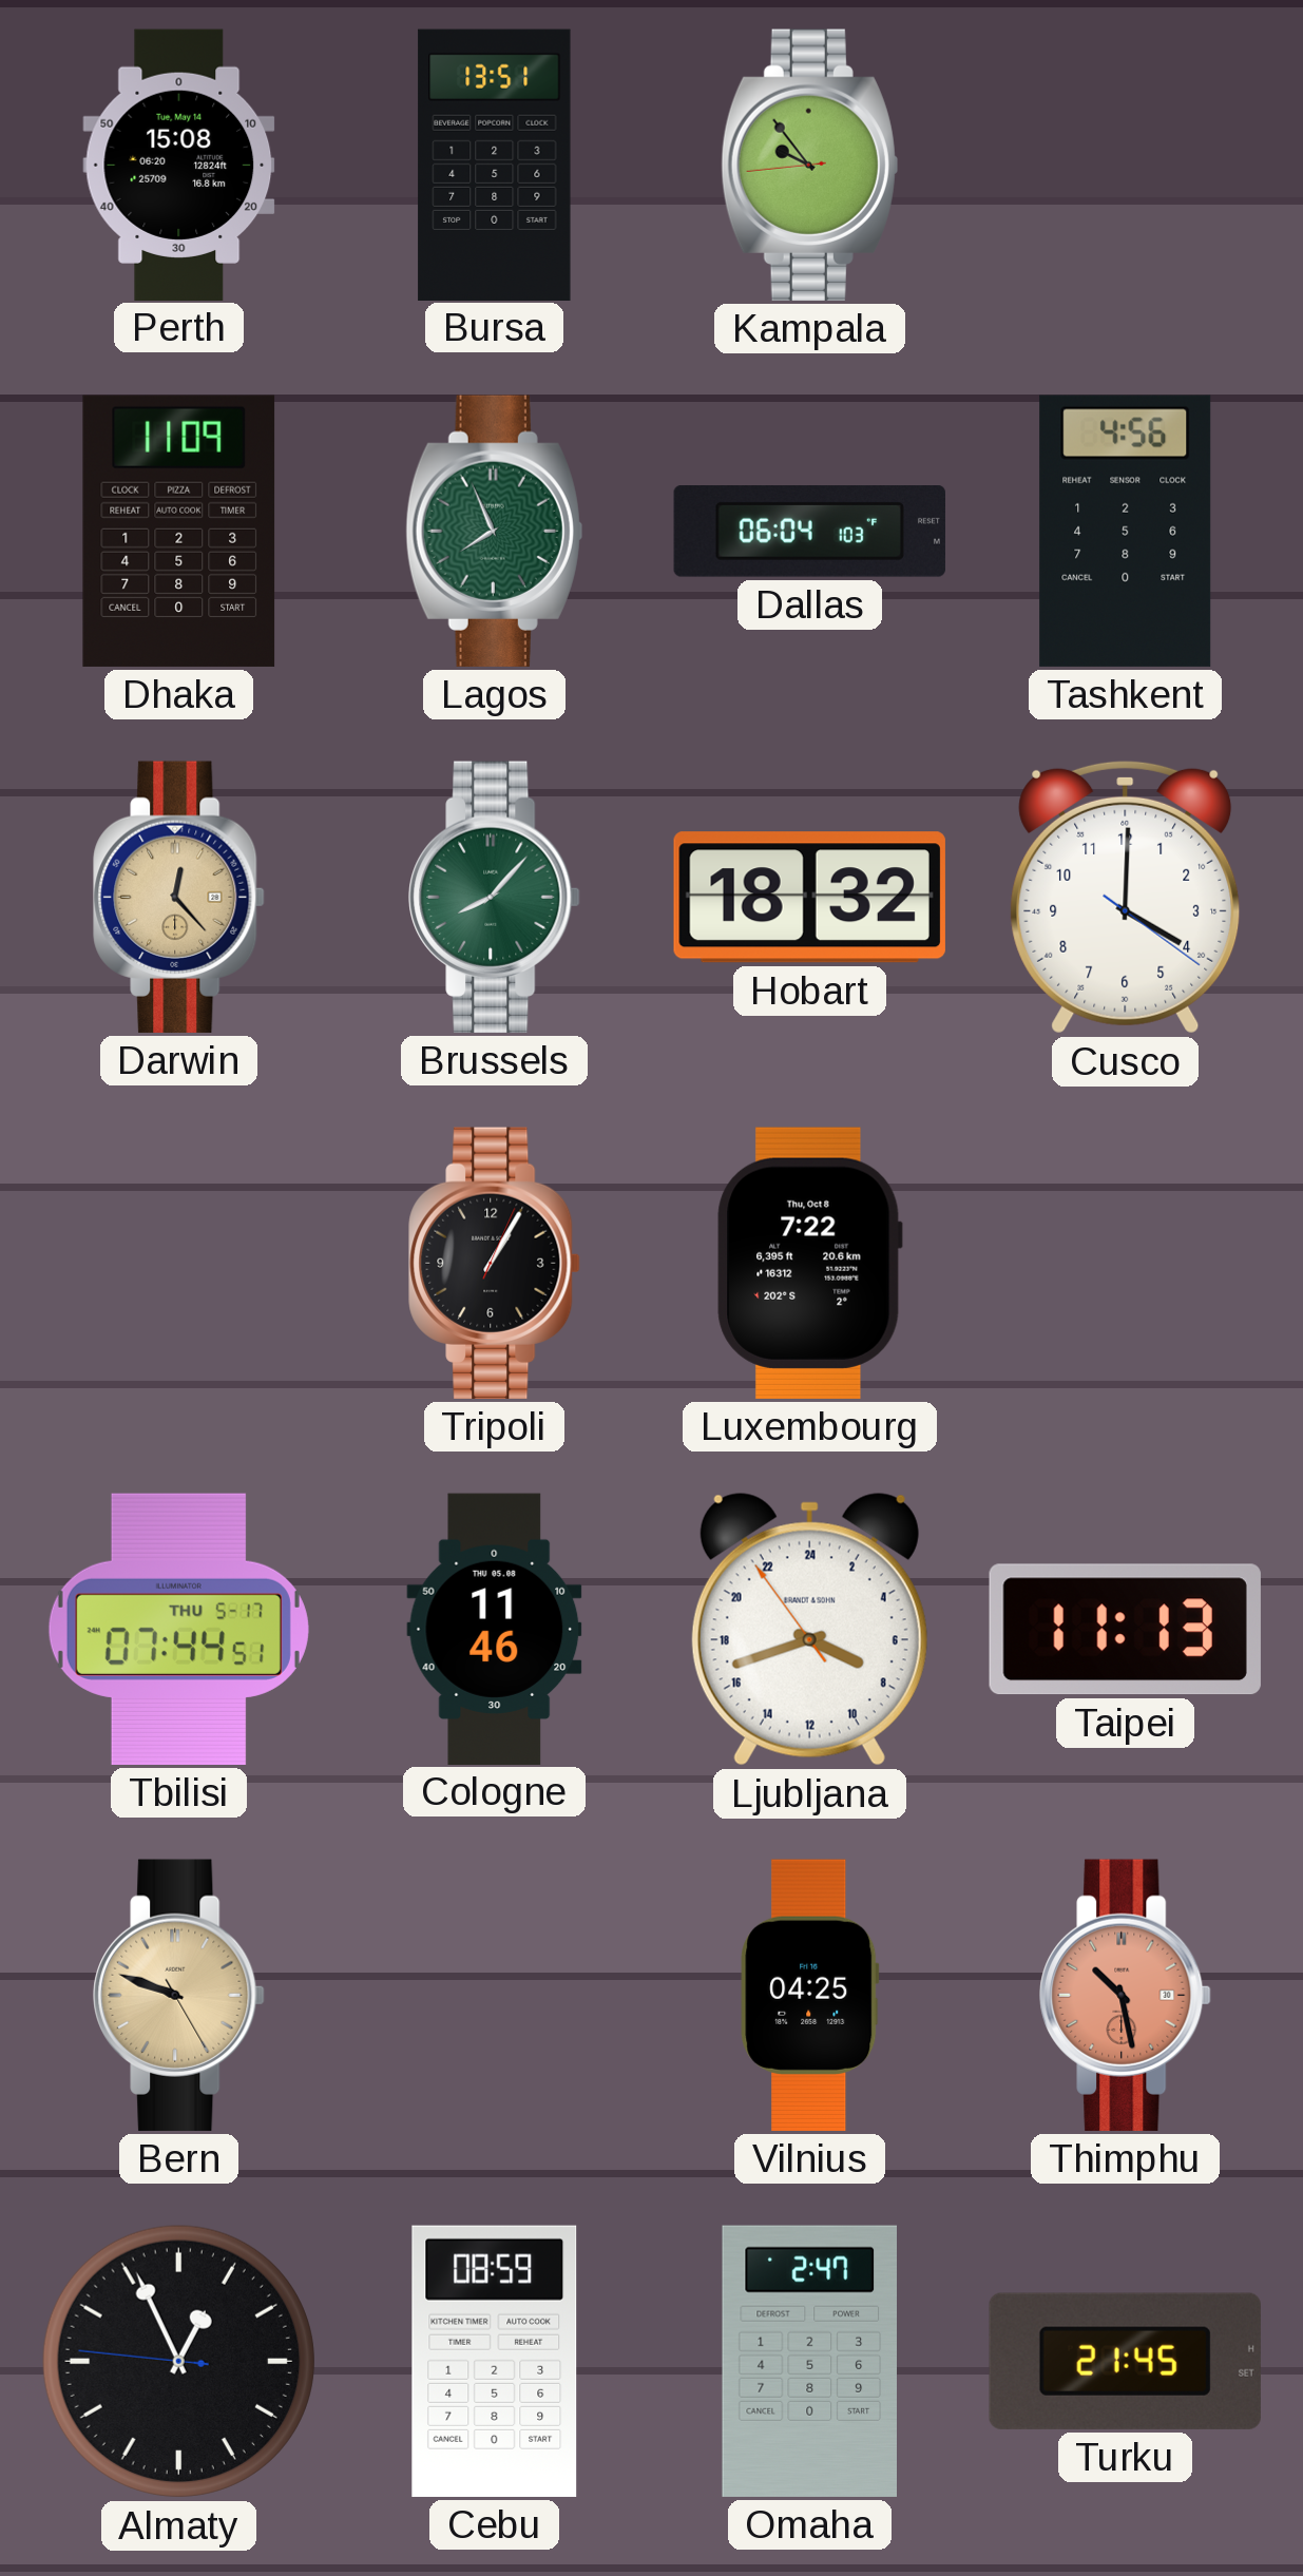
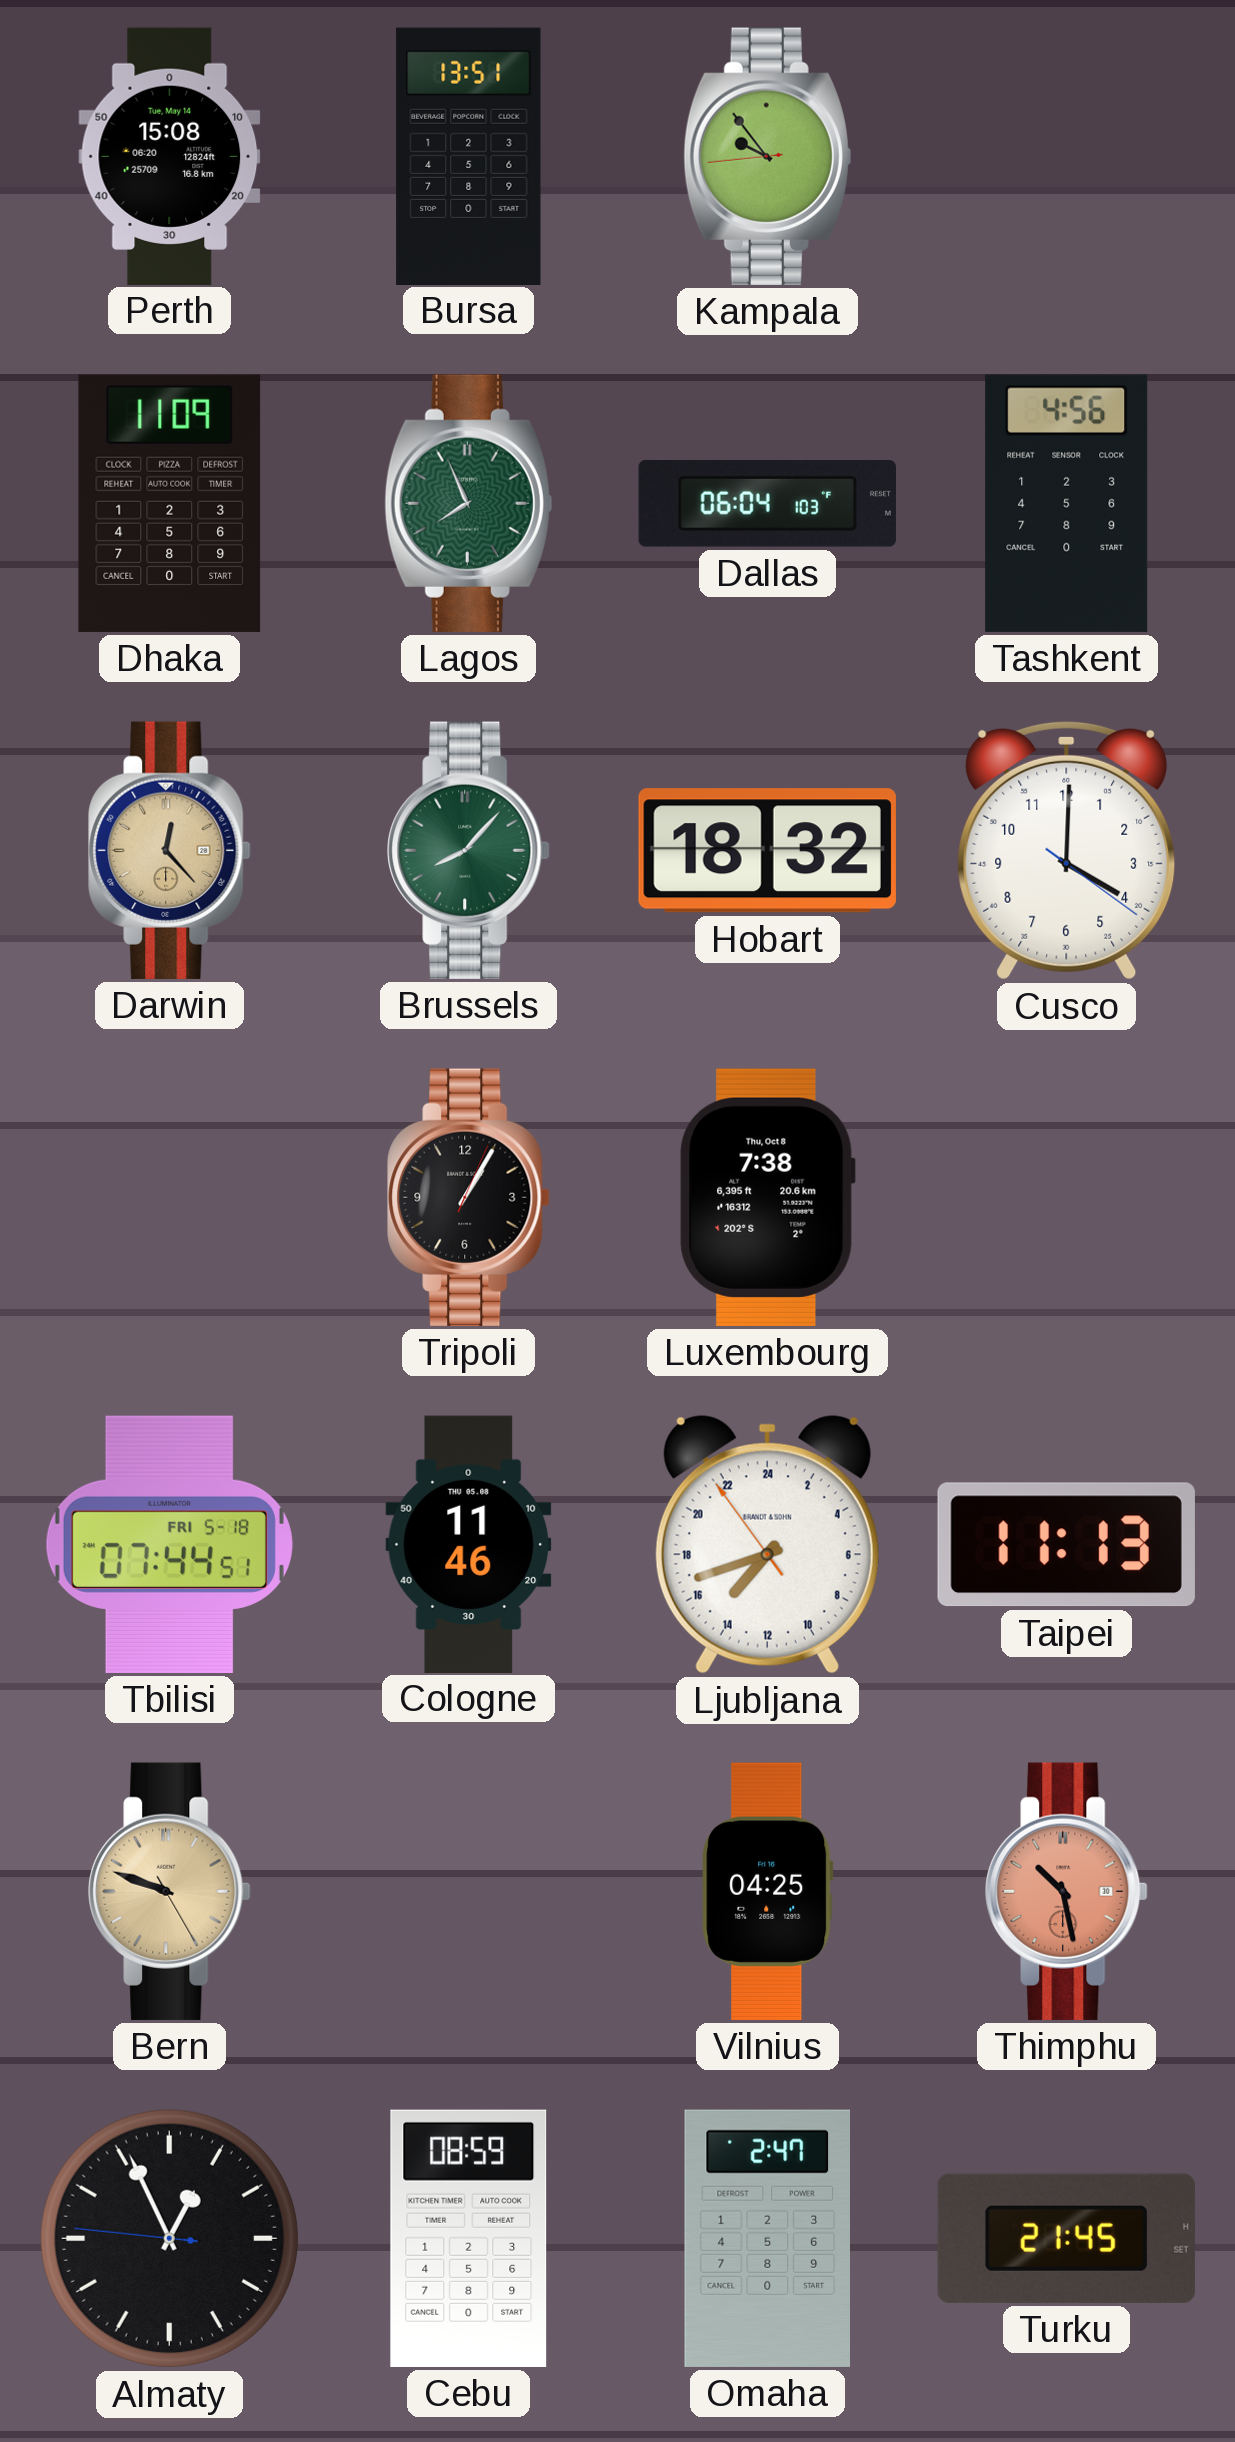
Luxembourg: 7:22 -> 7:38
Tbilisi date: THU 5-17 -> FRI 5-18
Ljubljana: 7:41 -> 14:41
